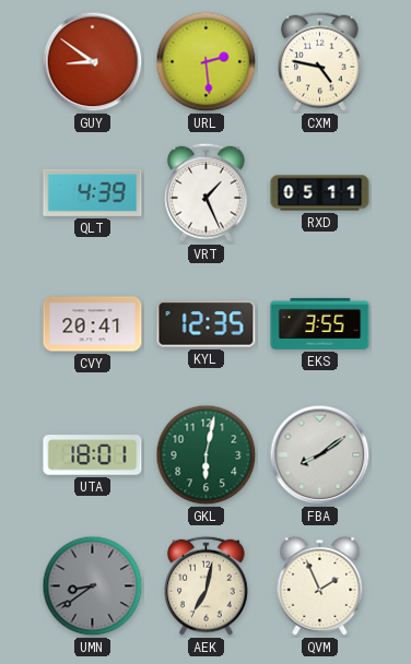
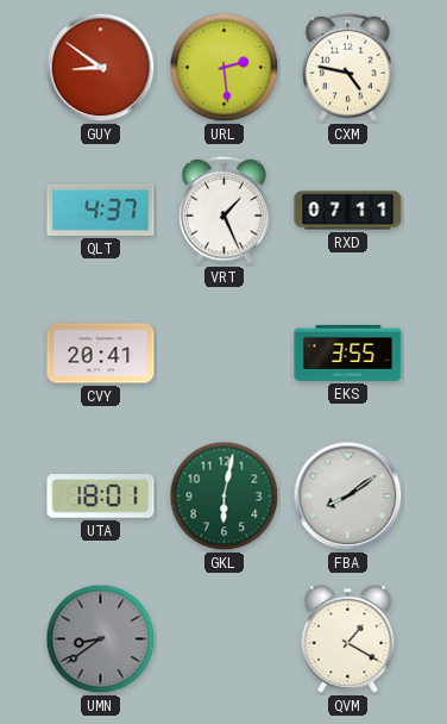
QLT: 4:39 -> 4:37
RXD: 05:11 -> 07:11
KYL: 12:35 -> none
AEK: 7:02 -> none
QVM: 1:56 -> 1:20
